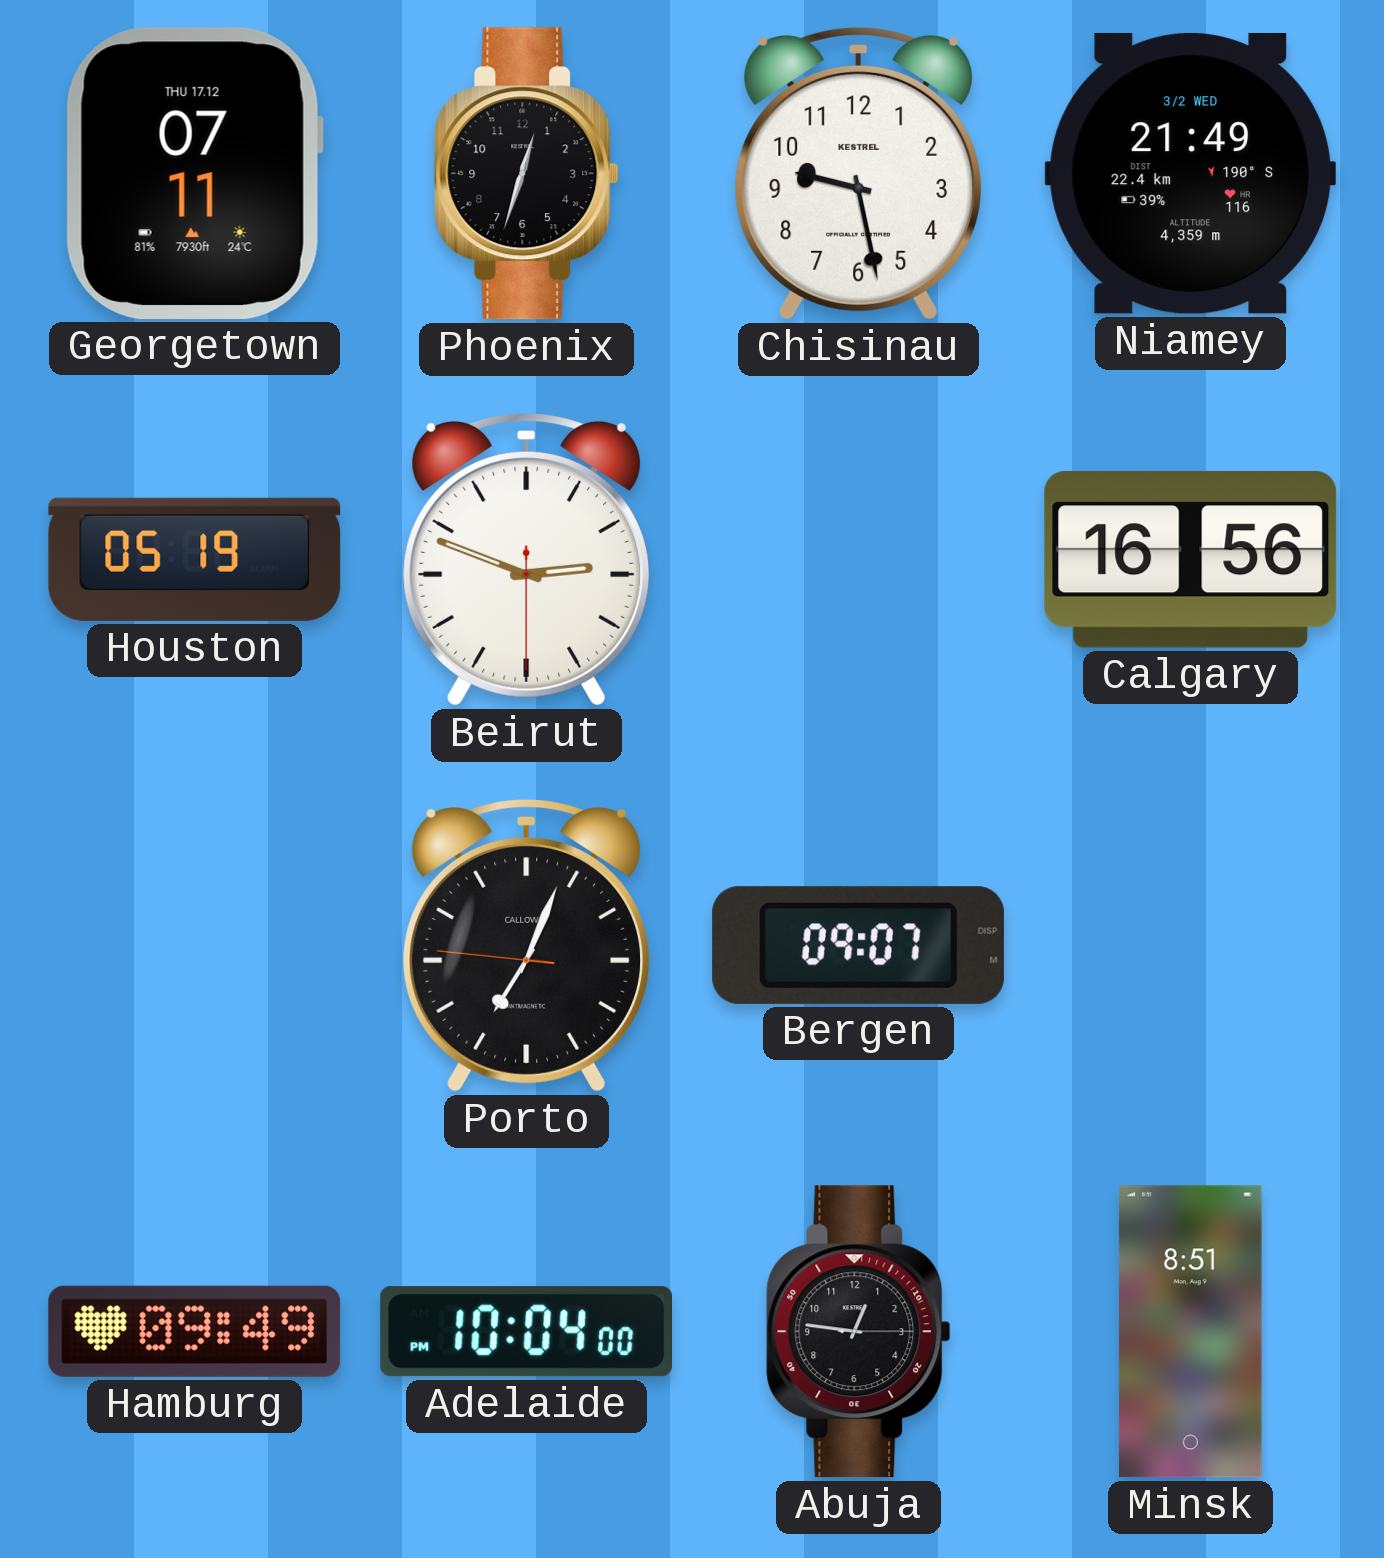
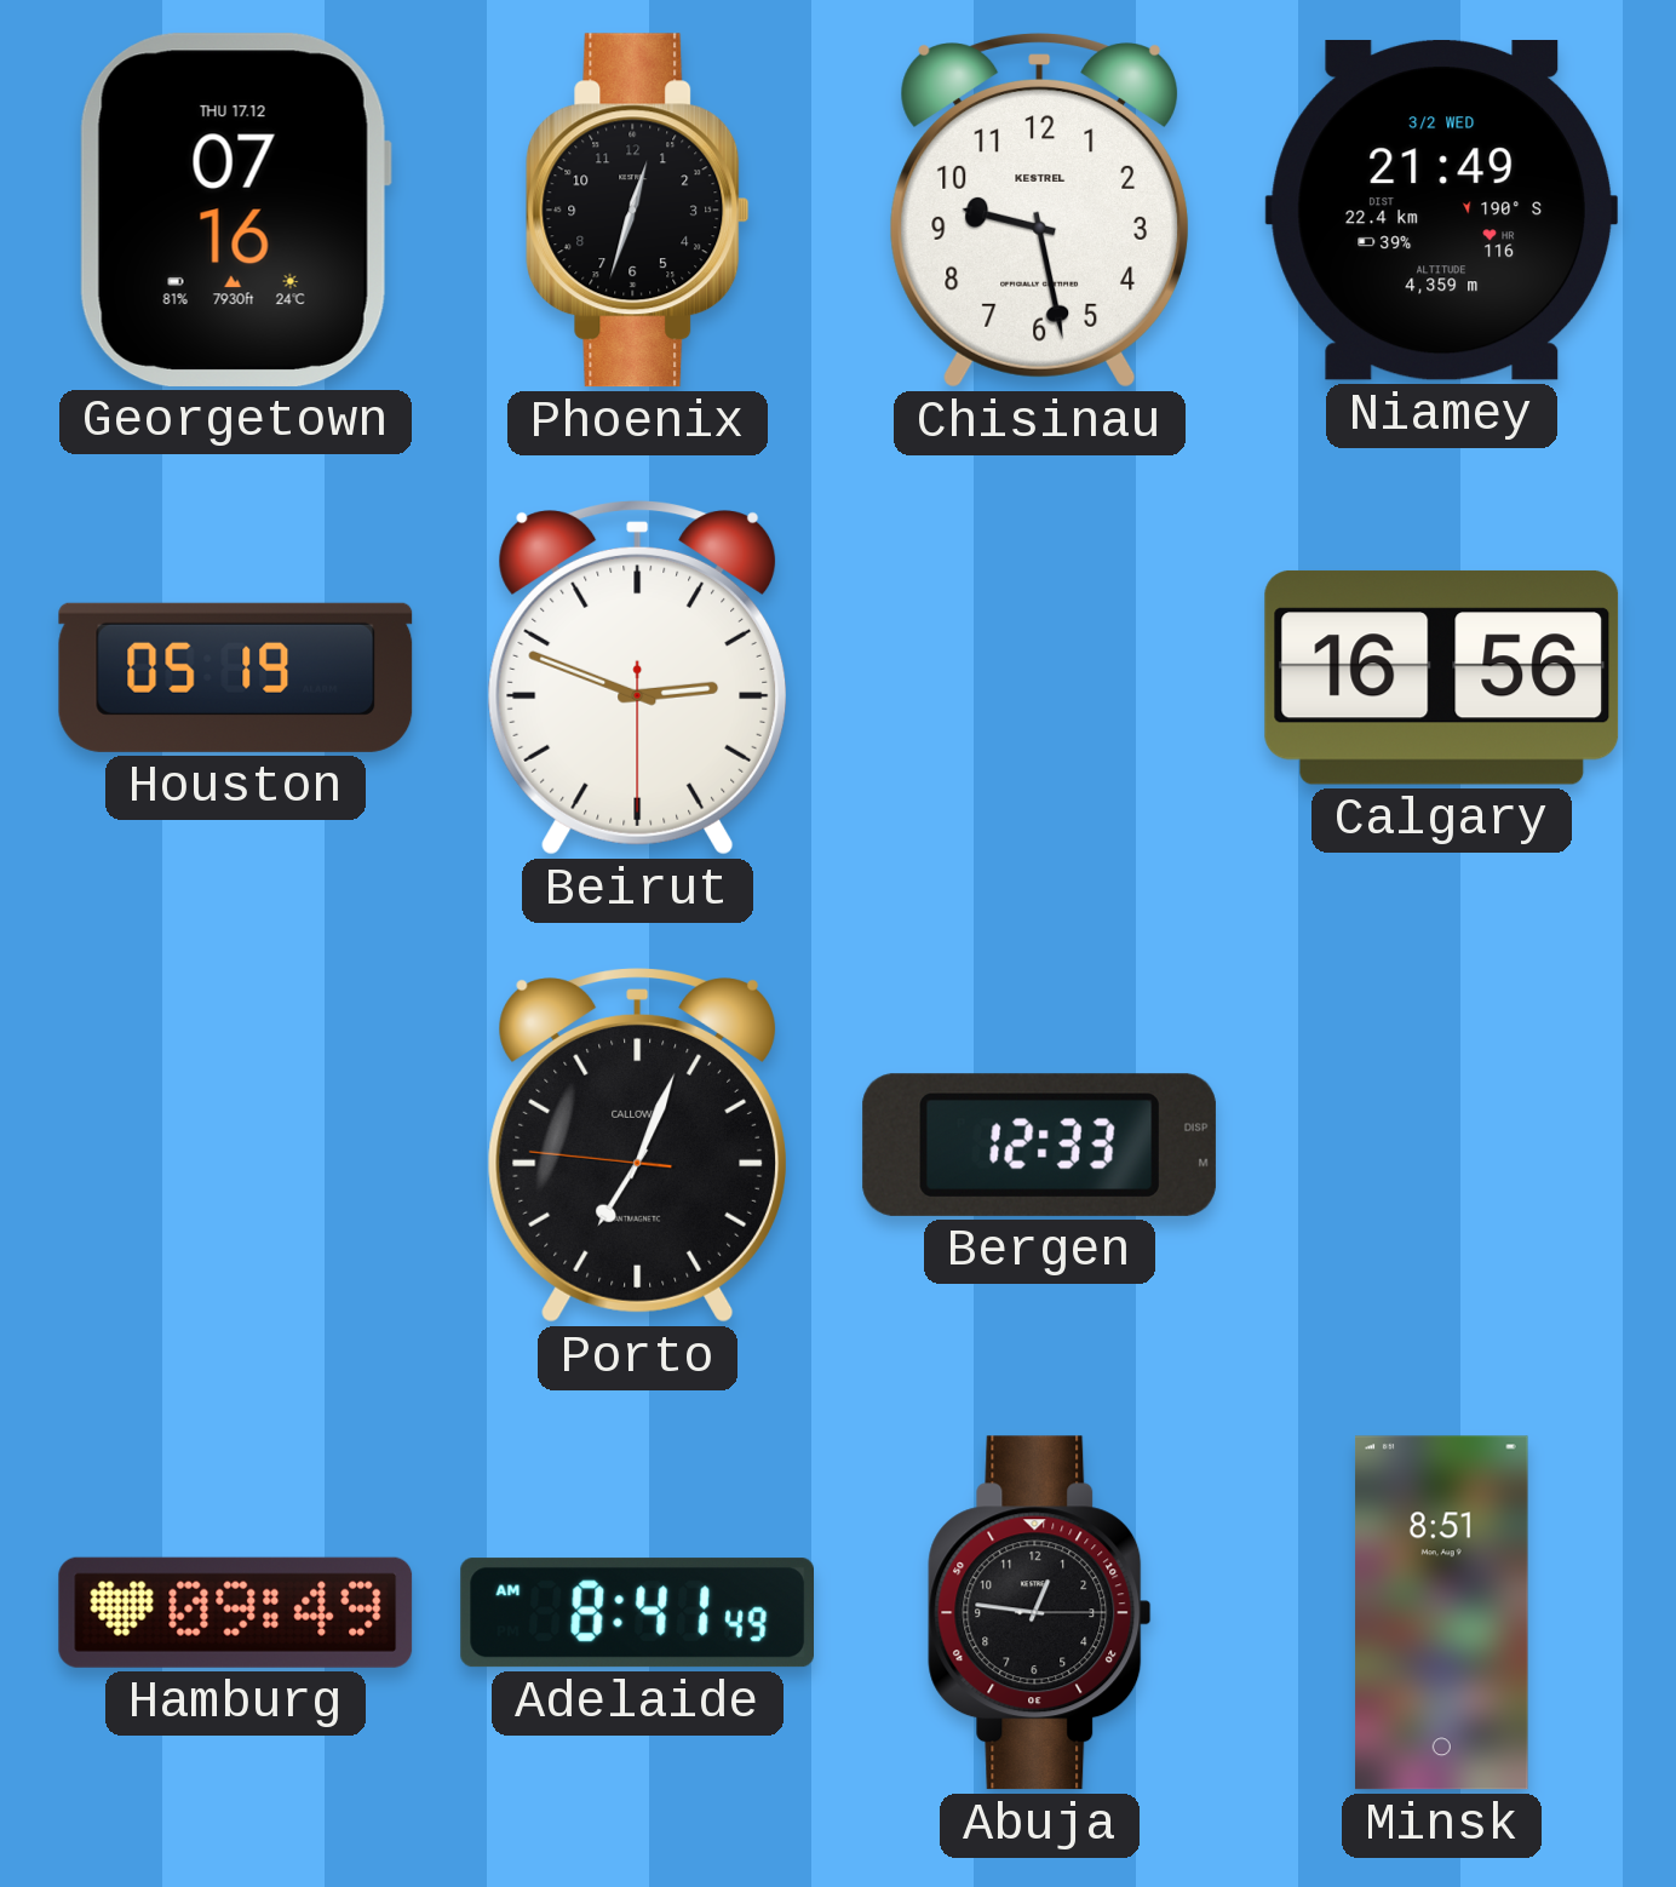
Georgetown: 07:11 -> 07:16
Bergen: 09:07 -> 12:33
Adelaide: 10:04 -> 8:41
